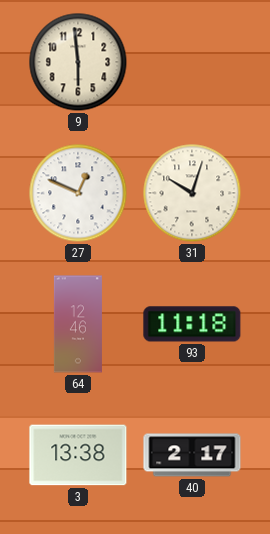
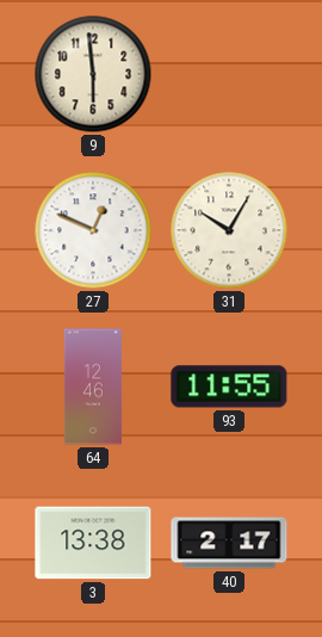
31: 10:03 -> 10:05
93: 11:18 -> 11:55
